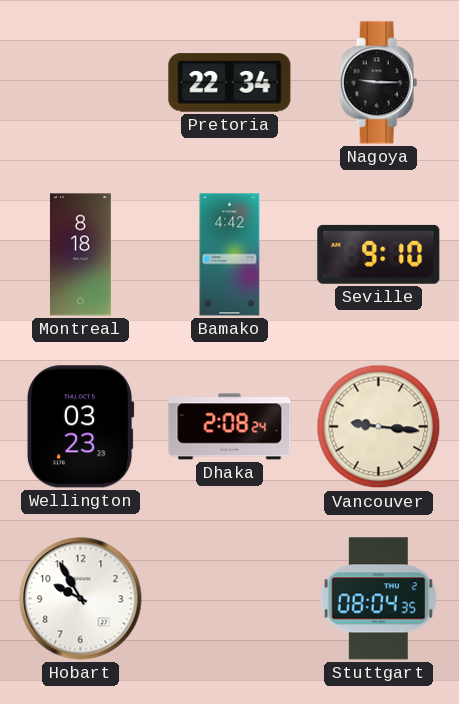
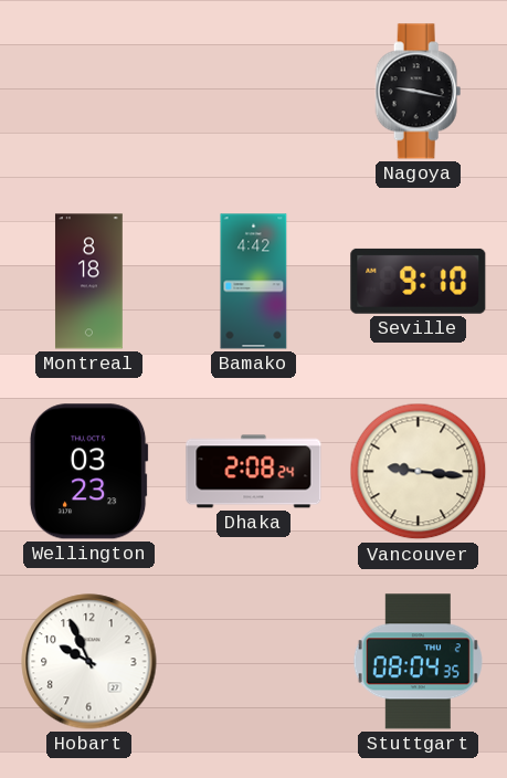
Pretoria: 22:34 -> none
Nagoya: 9:15 -> 9:17
Hobart: 9:55 -> 9:56
